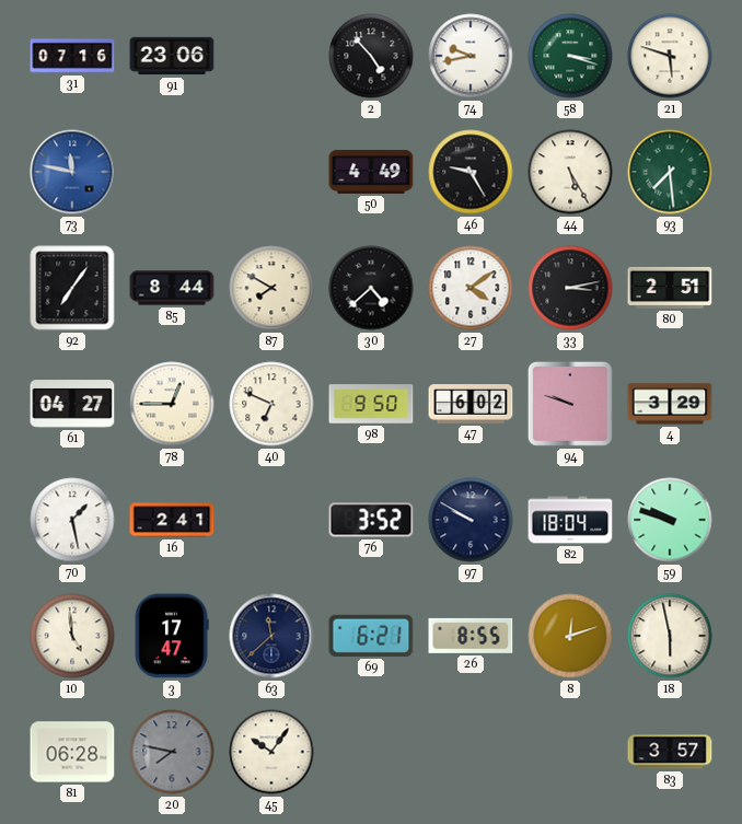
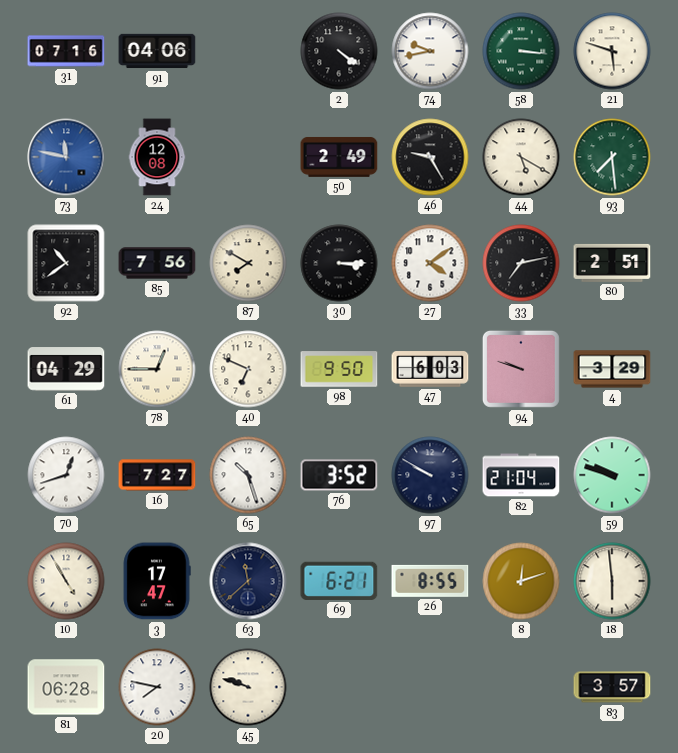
91: 23:06 -> 04:06
2: 4:53 -> 4:21
58: 3:18 -> 3:16
24: none -> 12:08
50: 4:49 -> 2:49
44: 5:25 -> 5:20
92: 7:06 -> 10:39
85: 8:44 -> 7:56
30: 4:38 -> 3:15
33: 3:13 -> 7:13
61: 04:27 -> 04:29
47: 6:02 -> 6:03
70: 1:28 -> 12:42
16: 2:41 -> 7:27
65: none -> 10:27
82: 18:04 -> 21:04
10: 4:59 -> 4:55
18: 5:58 -> 5:59
20 dial: grey -> white
45: 10:06 -> 9:48
